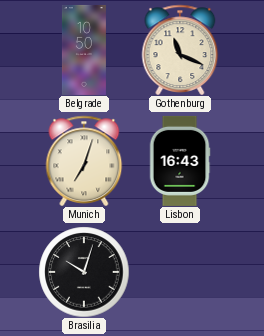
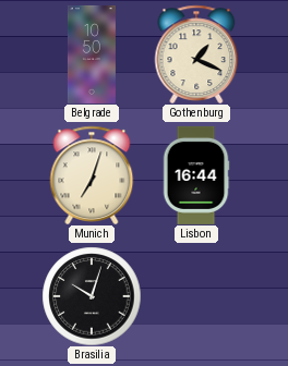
Gothenburg: 11:19 -> 1:19
Lisbon: 16:43 -> 16:44
